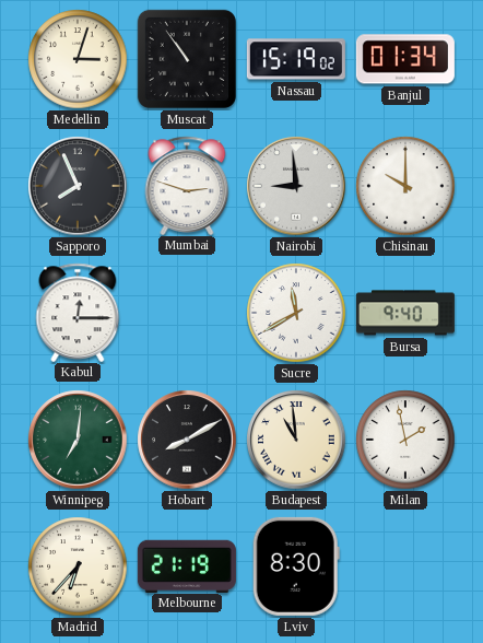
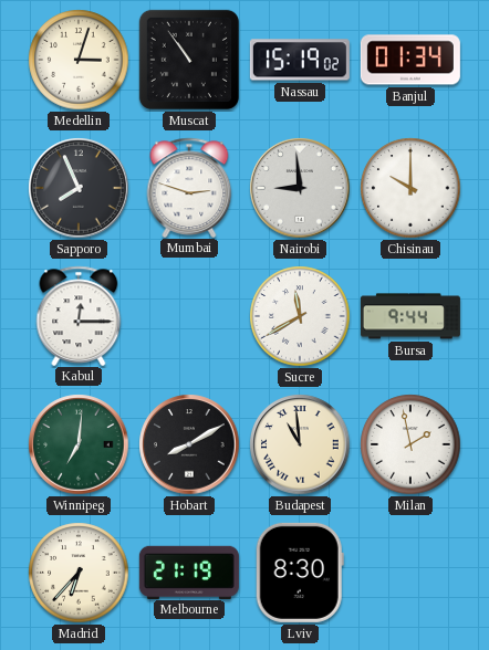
Bursa: 9:40 -> 9:44
